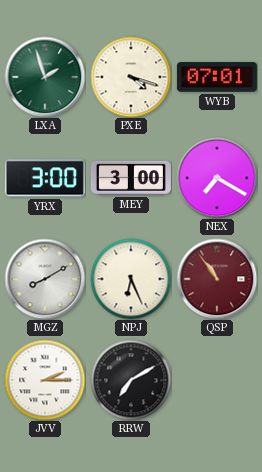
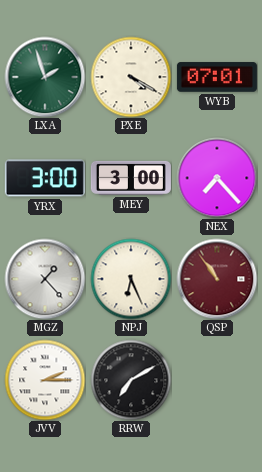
PXE: 4:18 -> 4:20
NEX: 7:20 -> 7:23
MGZ: 8:10 -> 1:23
